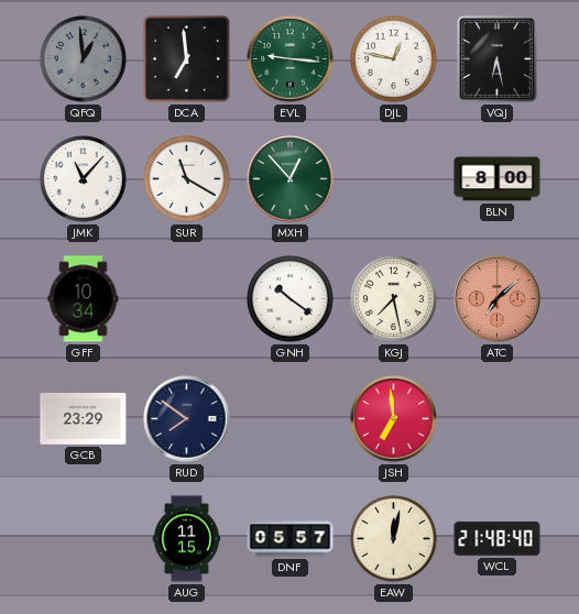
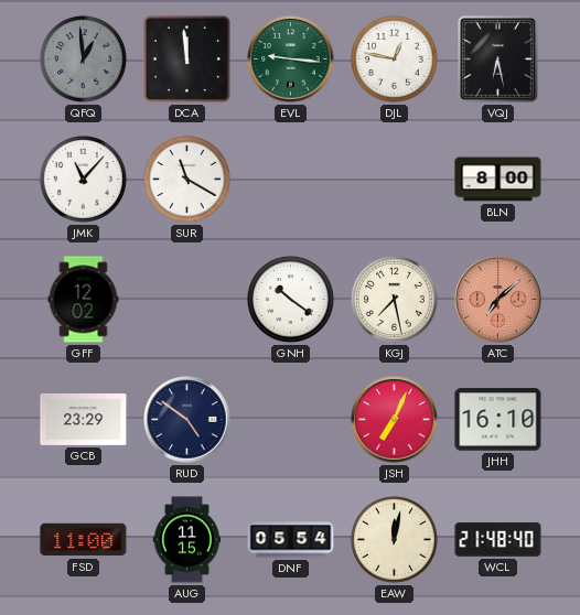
DCA: 6:59 -> 11:59
MXH: 12:53 -> none
GFF: 10:34 -> 12:02
RUD: 7:51 -> 4:51
JSH: 6:59 -> 7:04
JHH: none -> 16:10
FSD: none -> 11:00
DNF: 05:57 -> 05:54
